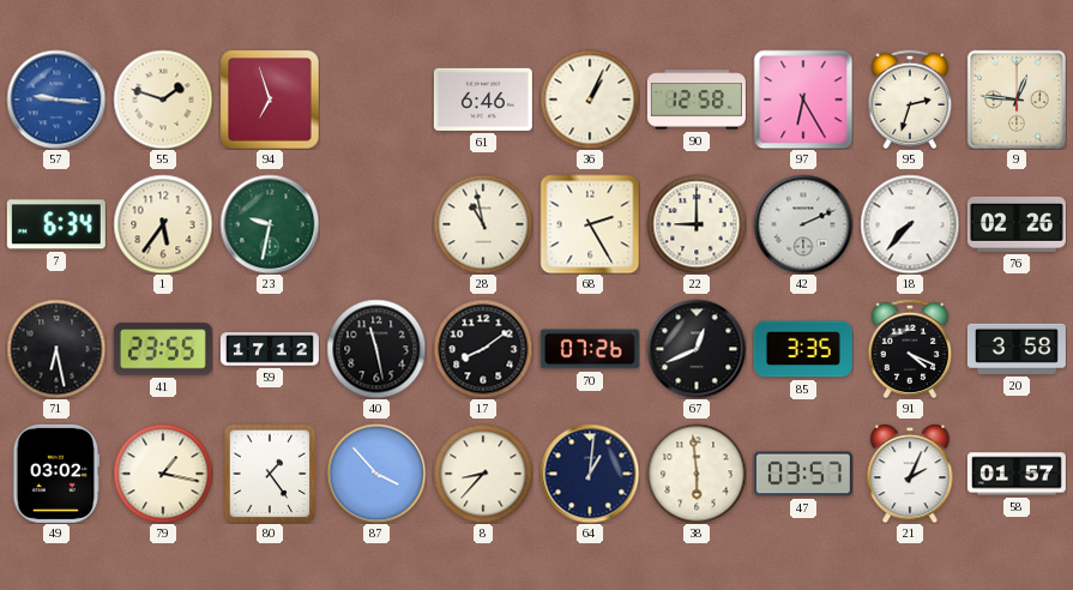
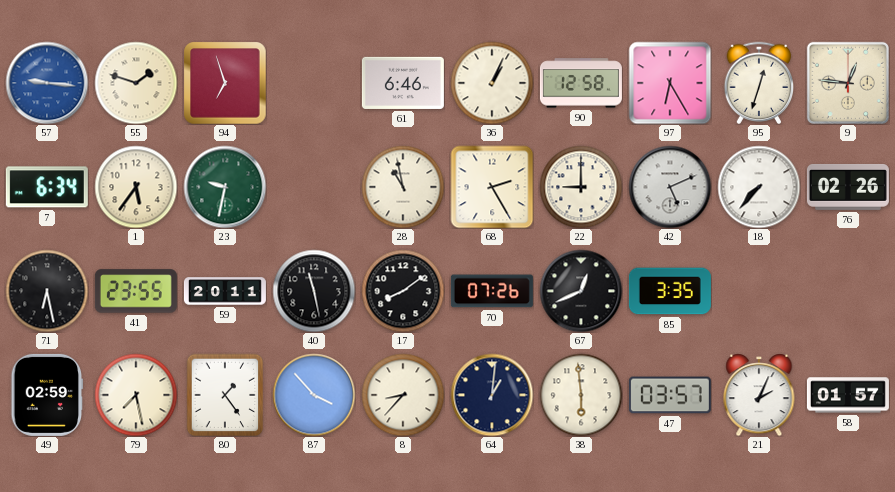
95: 2:33 -> 12:33
42: 2:11 -> 5:11
59: 17:12 -> 20:11
91: 4:19 -> none
20: 3:58 -> none
49: 03:02 -> 02:59
79: 1:17 -> 7:28
